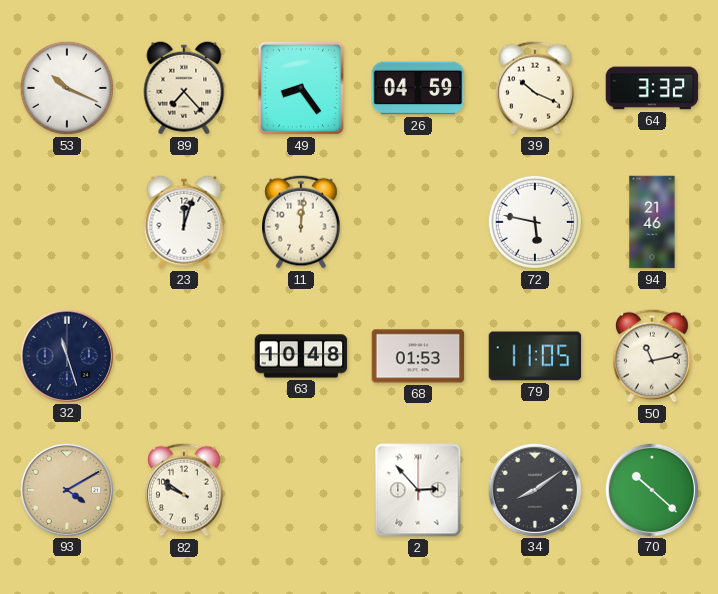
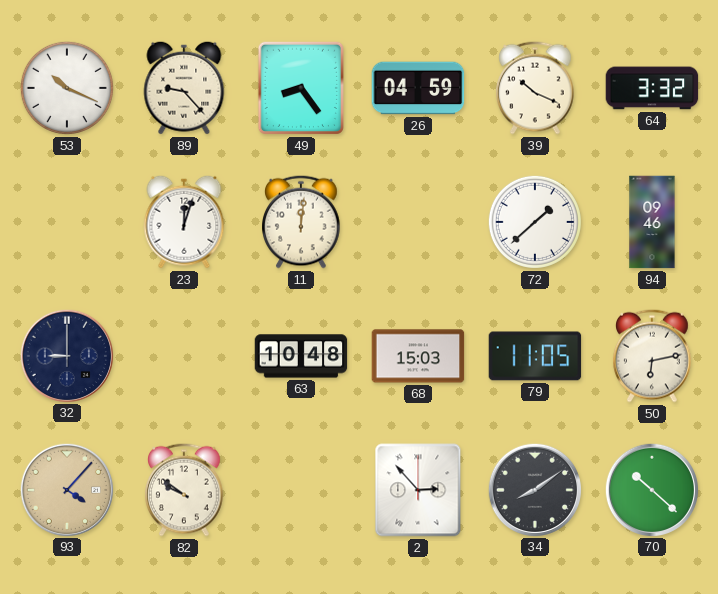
89: 7:23 -> 9:23
72: 5:47 -> 1:38
94: 21:46 -> 09:46
32: 11:27 -> 9:00
68: 01:53 -> 15:03
50: 11:13 -> 6:13
93: 4:10 -> 4:07
